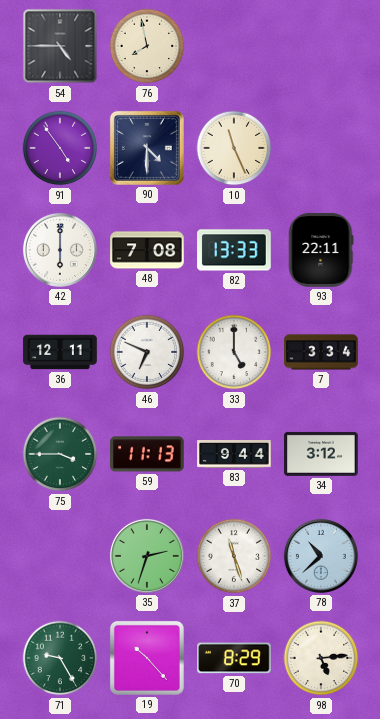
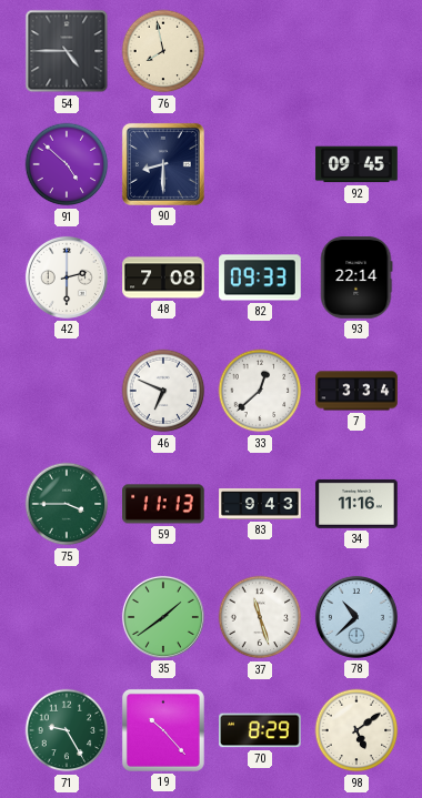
91: 4:54 -> 4:52
90: 4:30 -> 8:30
10: 11:26 -> none
92: none -> 09:45
42: 6:00 -> 2:30
82: 13:33 -> 09:33
93: 22:11 -> 22:14
36: 12:11 -> none
33: 5:00 -> 12:38
83: 9:44 -> 9:43
34: 3:12 -> 11:16
35: 2:33 -> 1:39
98: 5:14 -> 5:09
